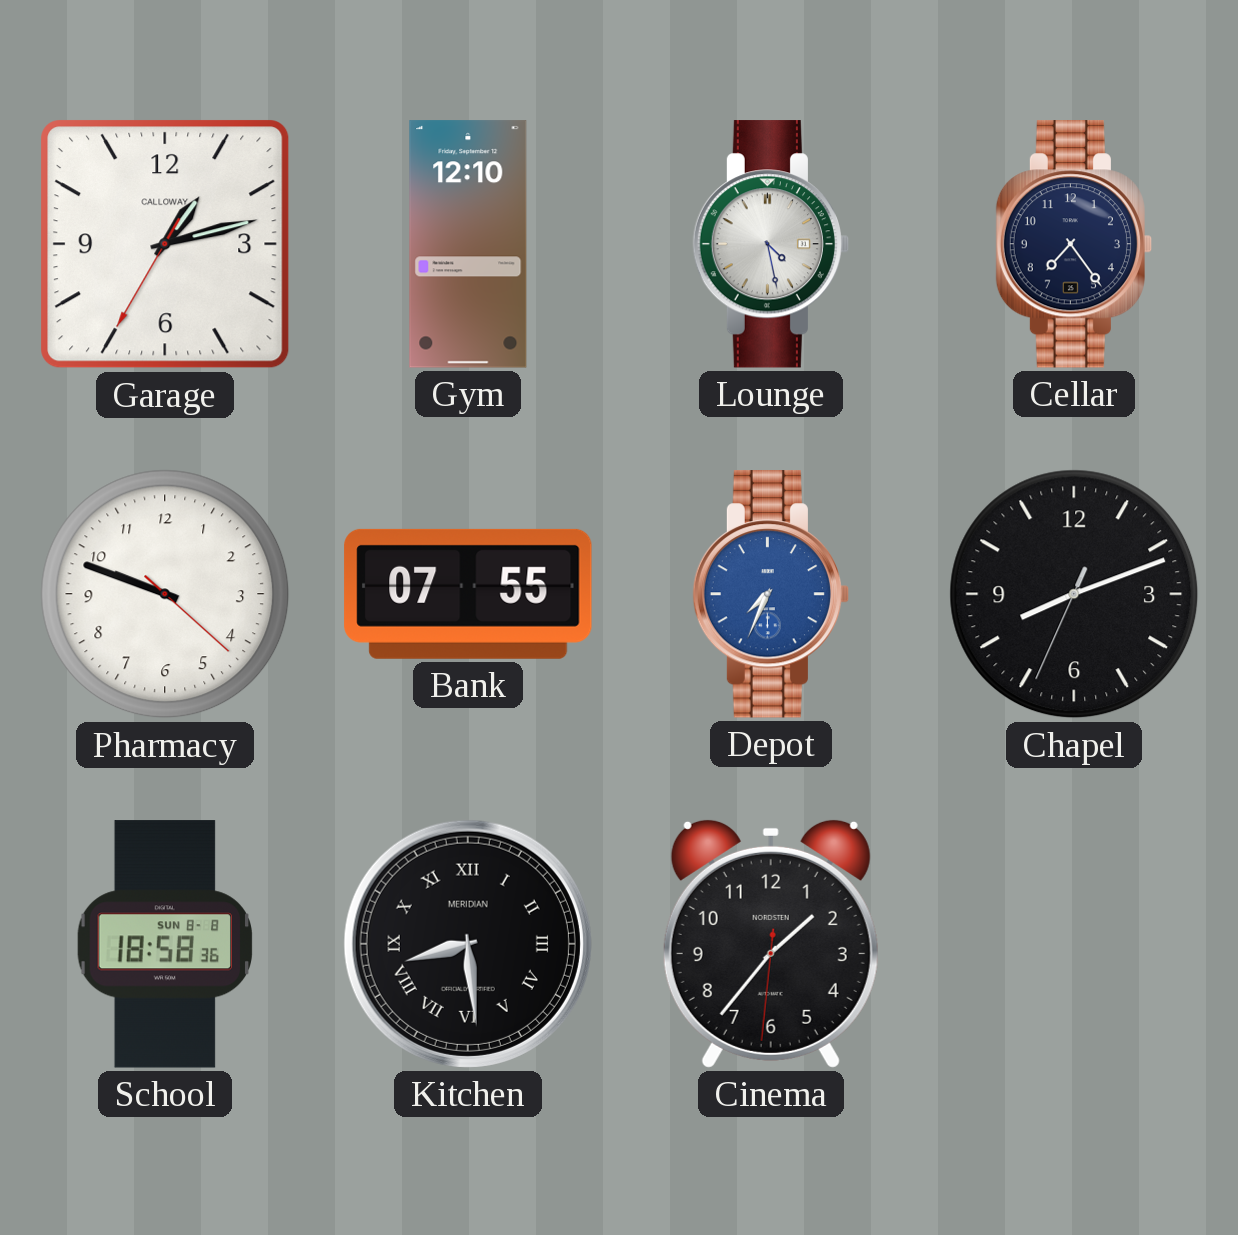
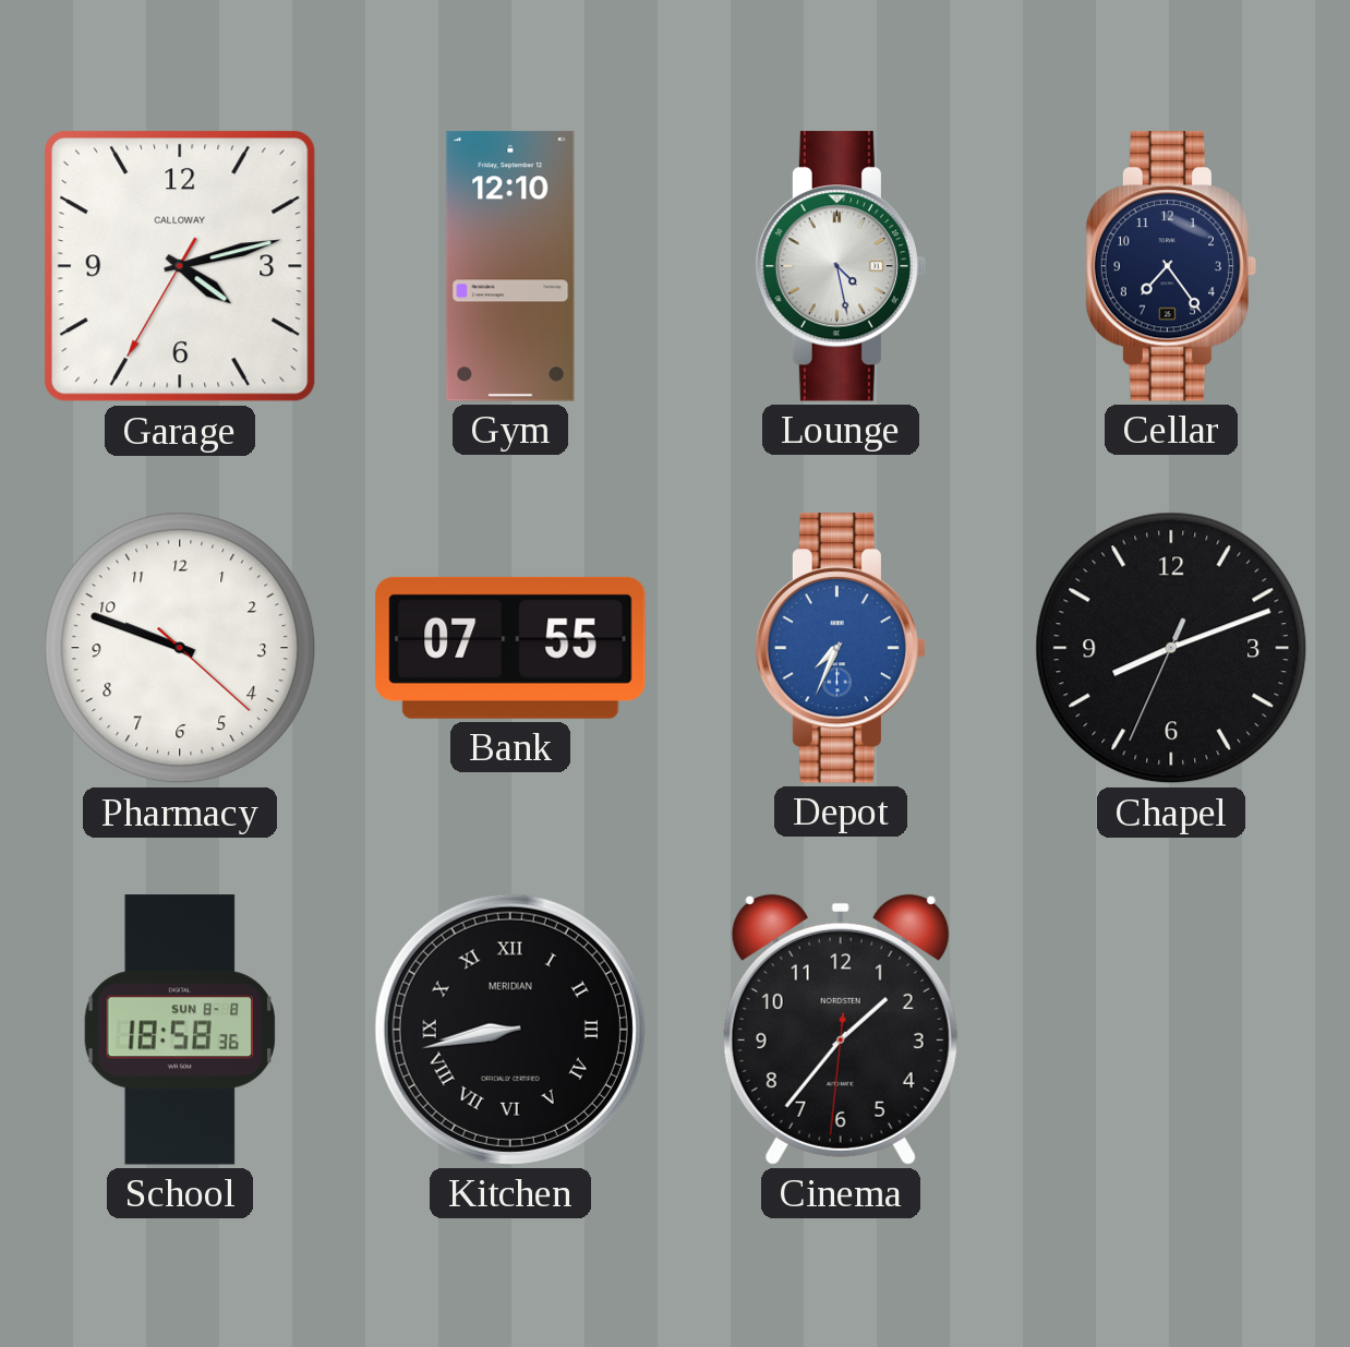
Garage: 1:12 -> 4:12
Kitchen: 8:29 -> 8:43
